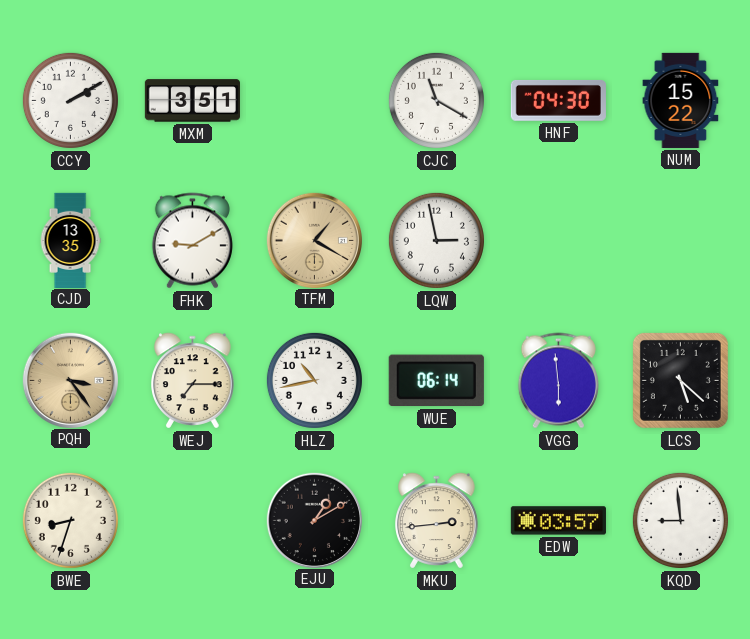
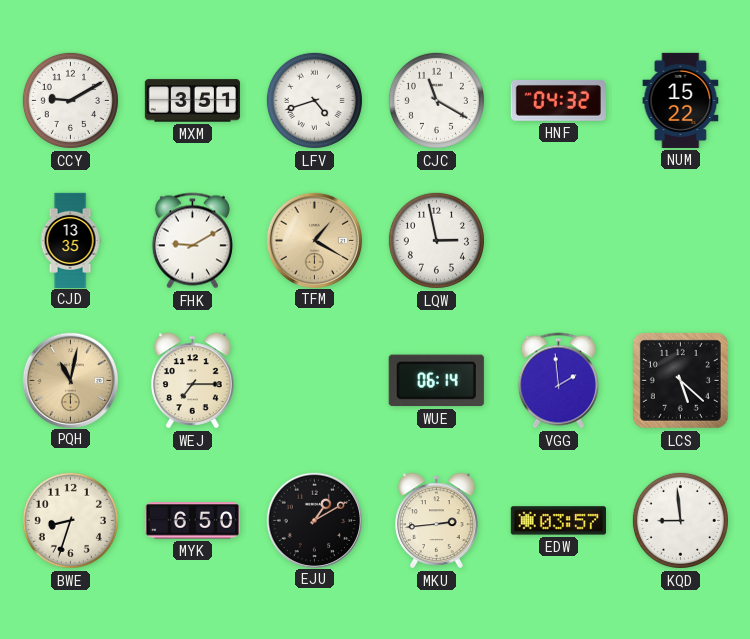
CCY: 2:10 -> 9:10
LFV: none -> 4:42
HNF: 04:30 -> 04:32
PQH: 3:24 -> 11:02
HLZ: 10:43 -> none
VGG: 5:59 -> 1:59
MYK: none -> 6:50
